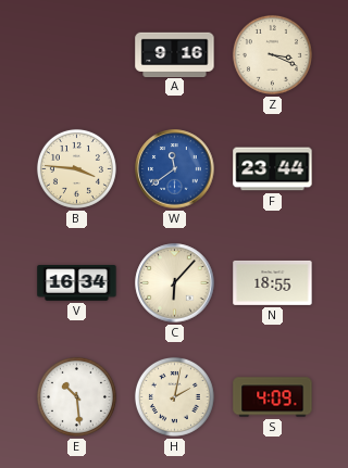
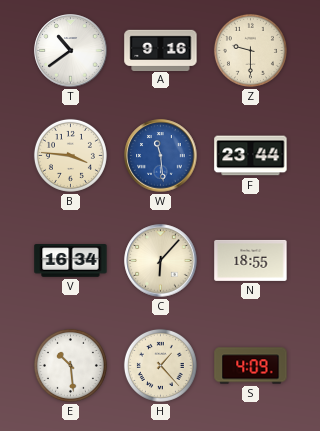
T: none -> 10:39
Z: 3:19 -> 9:30
W: 11:39 -> 11:29
H: 2:02 -> 1:23
